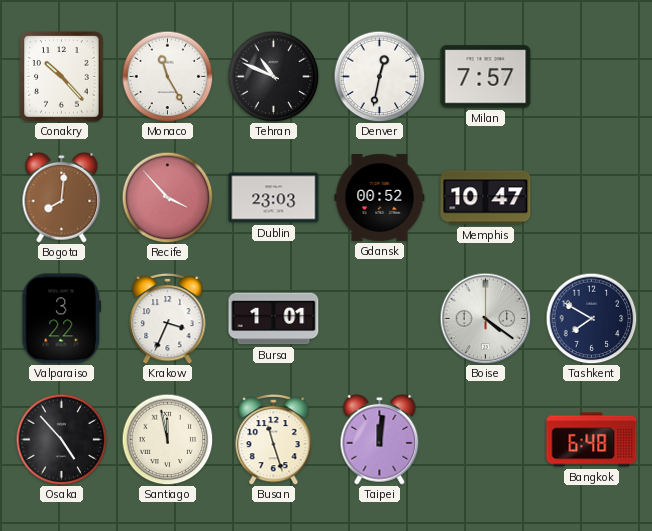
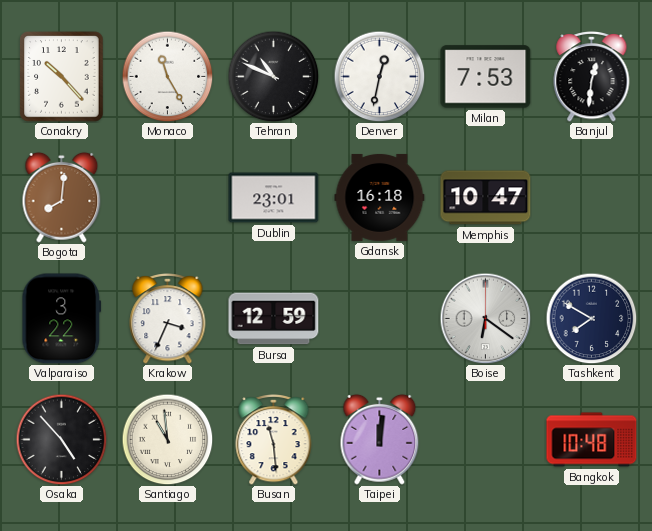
Milan: 7:57 -> 7:53
Banjul: none -> 12:31
Recife: 3:53 -> none
Dublin: 23:03 -> 23:01
Gdansk: 00:52 -> 16:18
Bursa: 1:01 -> 12:59
Boise: 4:21 -> 6:21
Santiago: 11:58 -> 10:59
Busan: 11:27 -> 11:29
Bangkok: 6:48 -> 10:48
